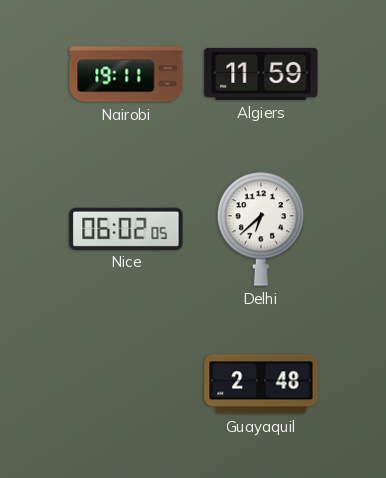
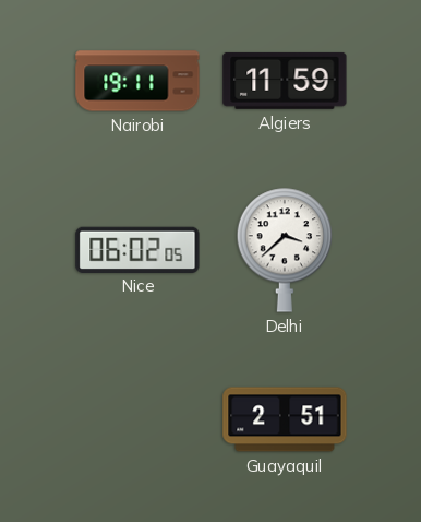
Delhi: 6:38 -> 3:38
Guayaquil: 2:48 -> 2:51
